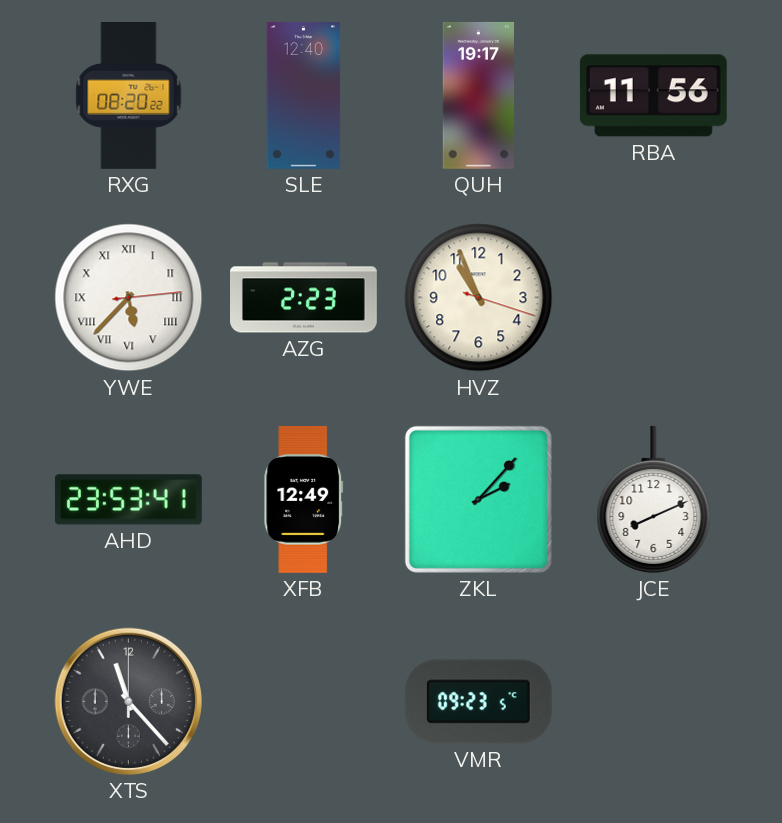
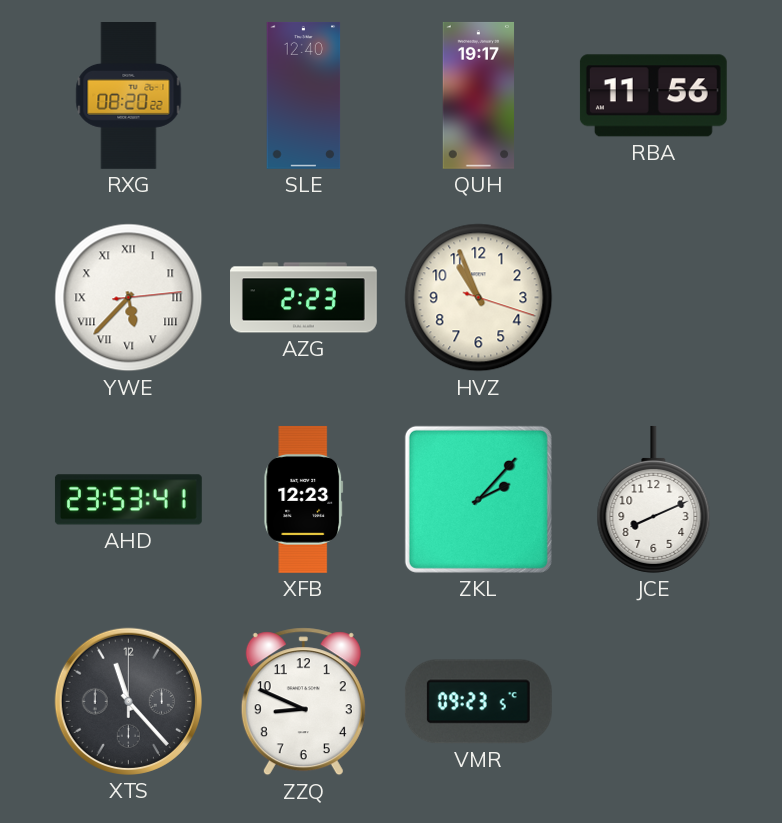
XFB: 12:49 -> 12:23
ZZQ: none -> 8:49
